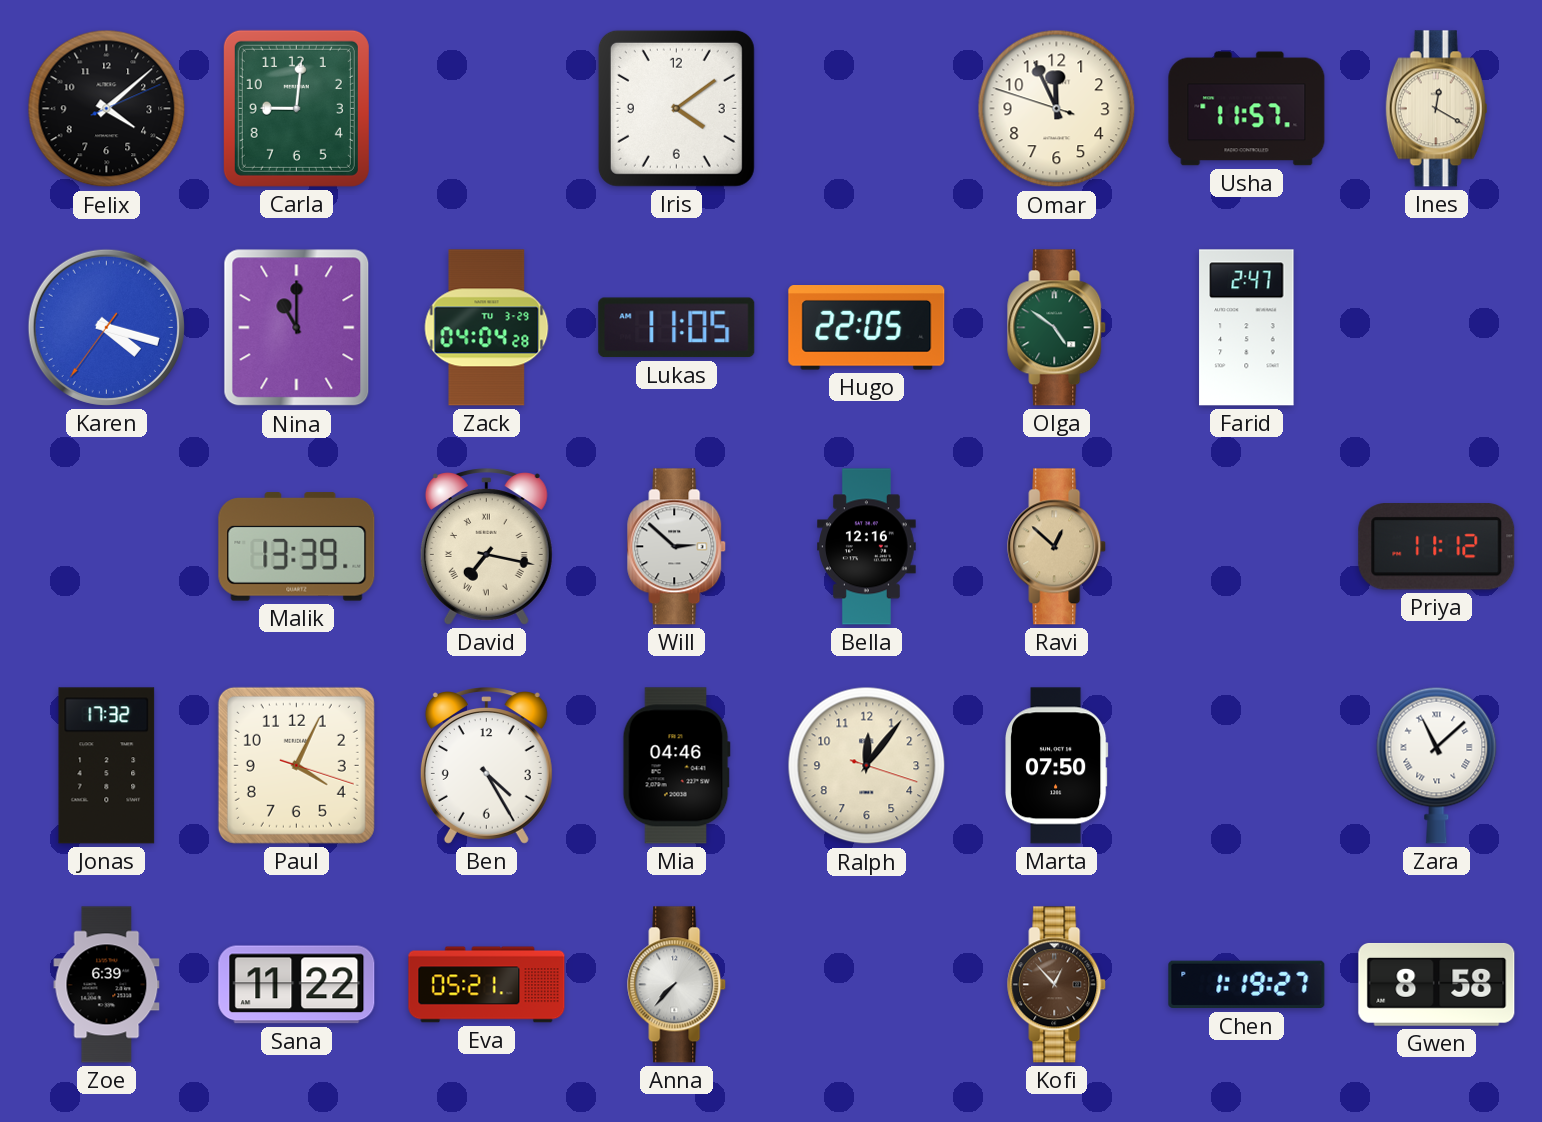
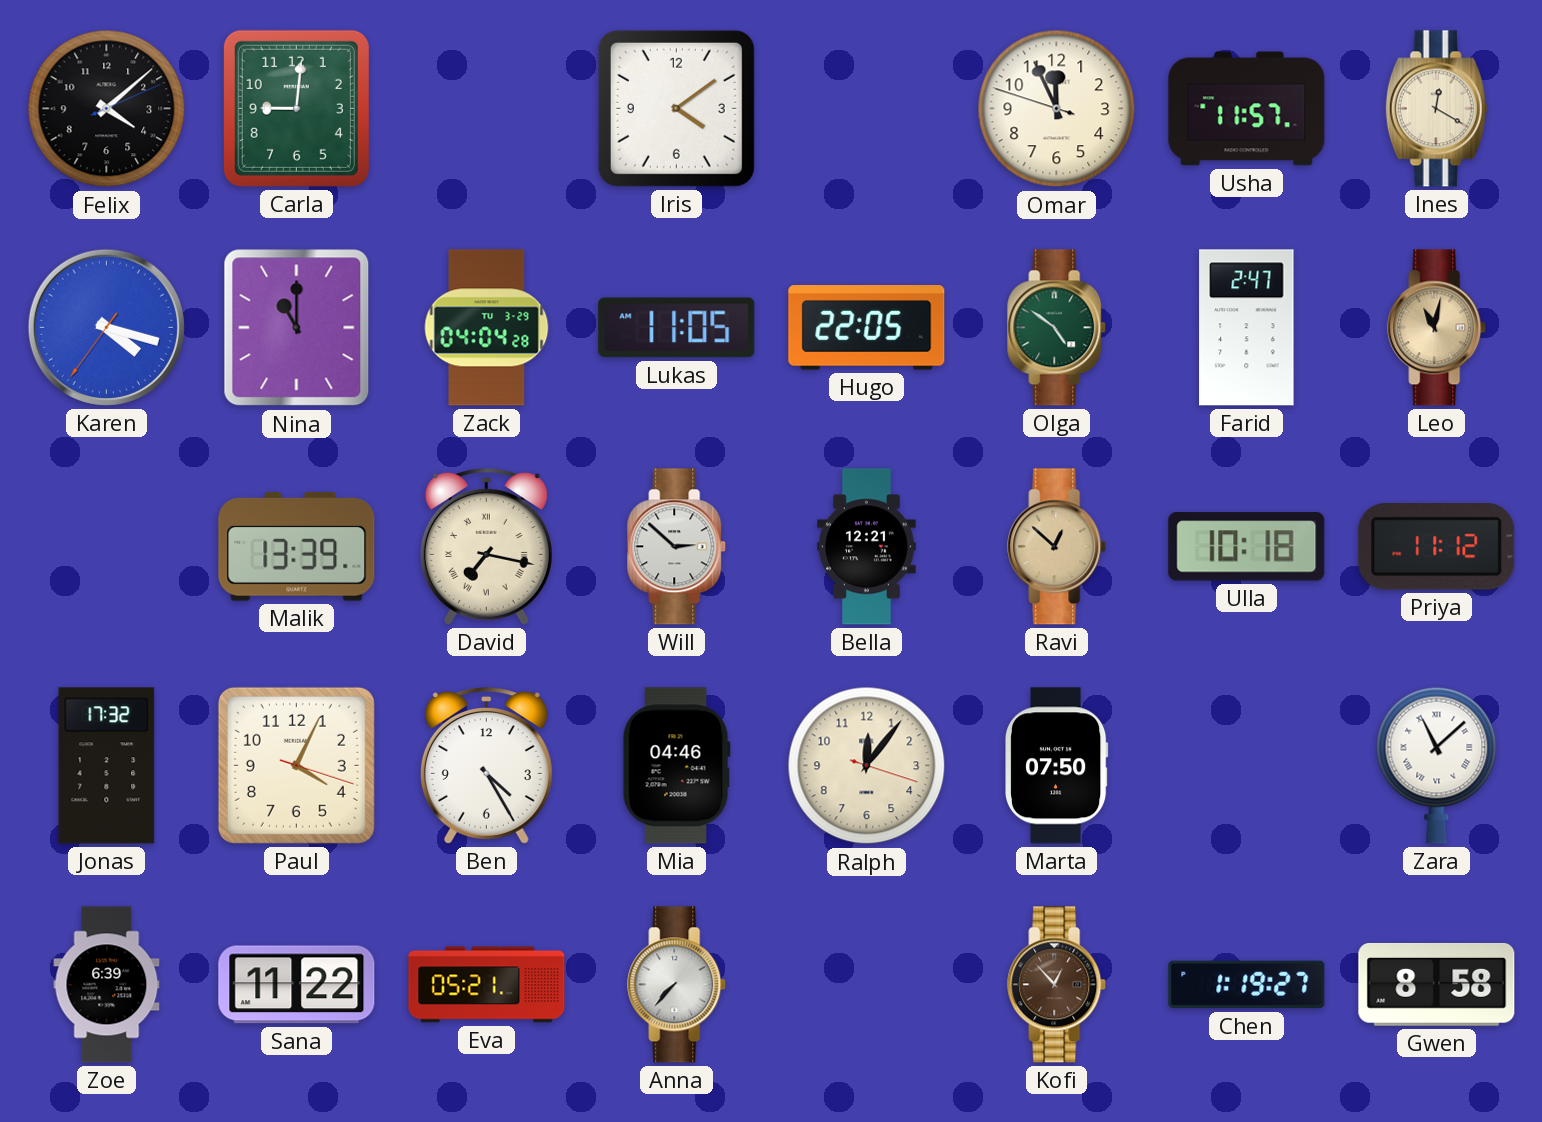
Leo: none -> 11:02
Bella: 12:16 -> 12:21
Ulla: none -> 10:18
